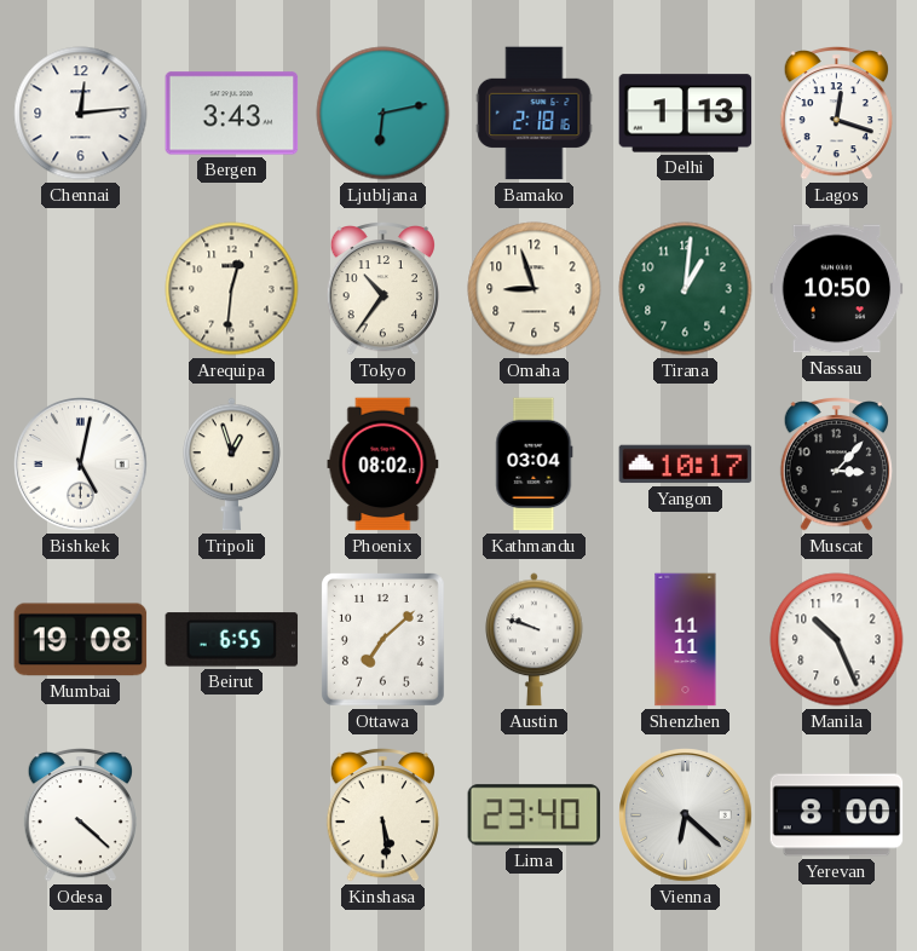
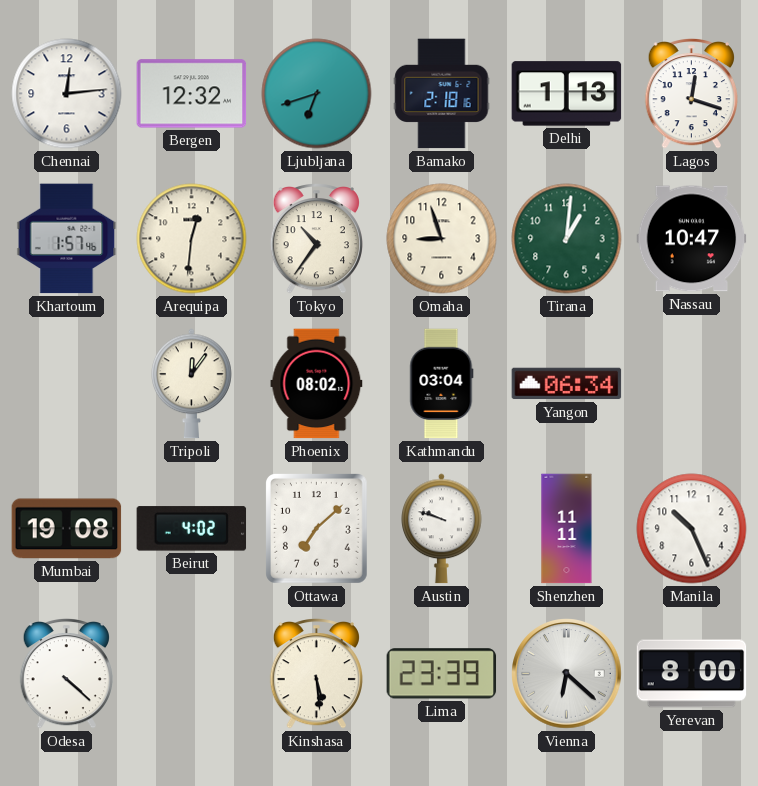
Bergen: 3:43 -> 12:32
Ljubljana: 6:13 -> 6:42
Khartoum: none -> 1:57
Nassau: 10:50 -> 10:47
Bishkek: 5:02 -> none
Tripoli: 12:57 -> 12:06
Yangon: 10:17 -> 06:34
Muscat: 3:07 -> none
Beirut: 6:55 -> 4:02
Lima: 23:40 -> 23:39
